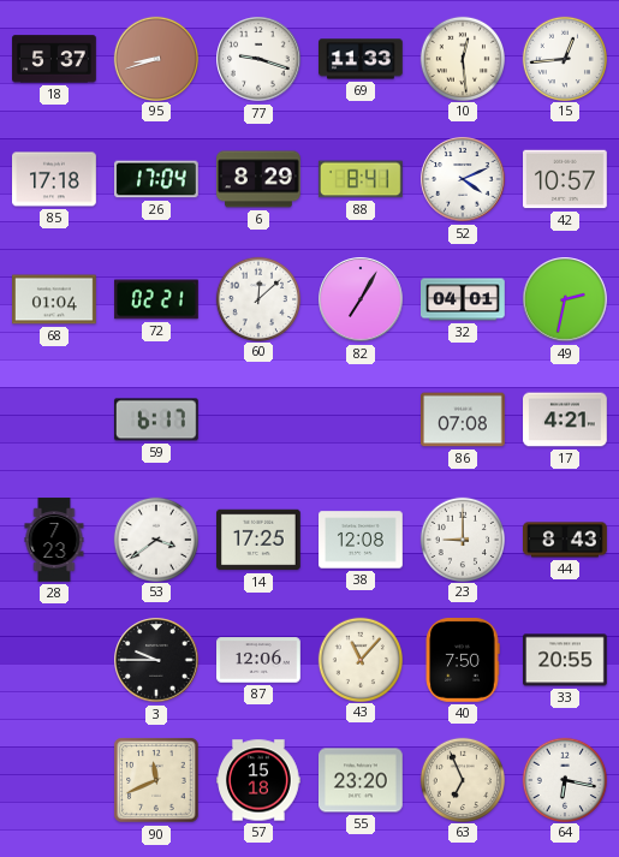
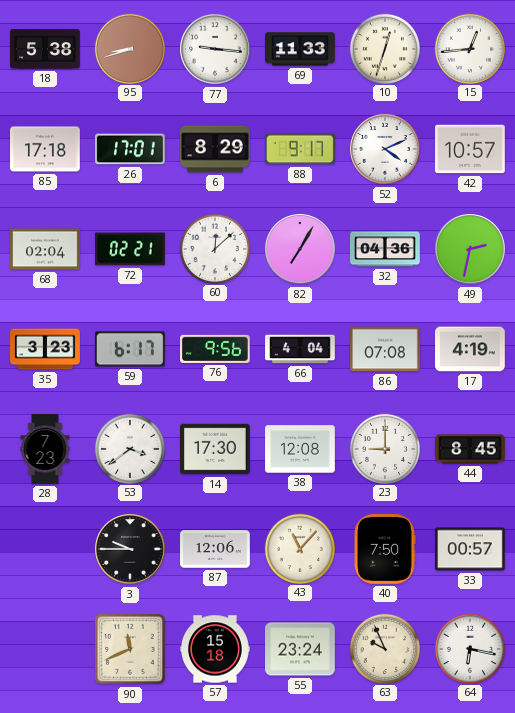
18: 5:37 -> 5:38
77: 9:18 -> 9:16
10: 12:29 -> 12:33
26: 17:04 -> 17:01
88: 8:41 -> 9:17
68: 01:04 -> 02:04
32: 04:01 -> 04:36
35: none -> 3:23
76: none -> 9:56
66: none -> 4:04
17: 4:21 -> 4:19
14: 17:25 -> 17:30
44: 8:43 -> 8:45
33: 20:55 -> 00:57
55: 23:20 -> 23:24
63: 6:56 -> 9:56
